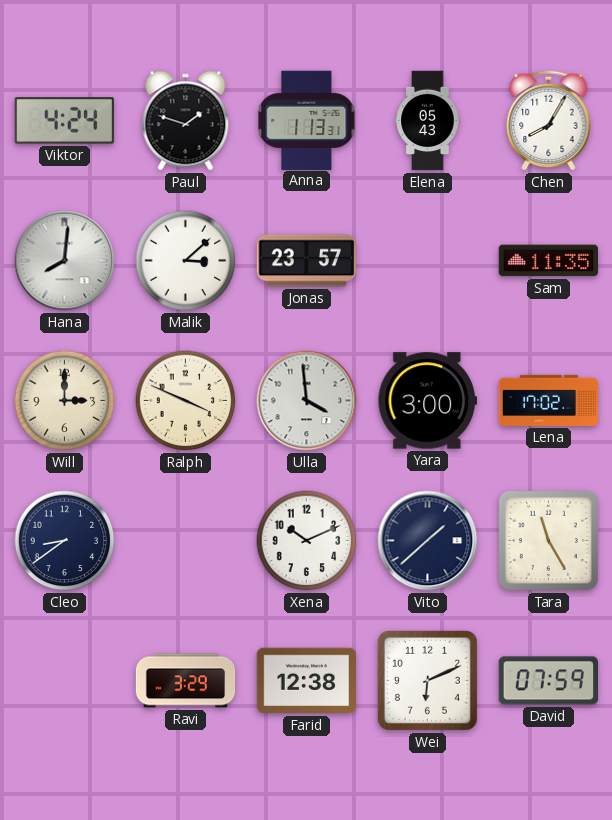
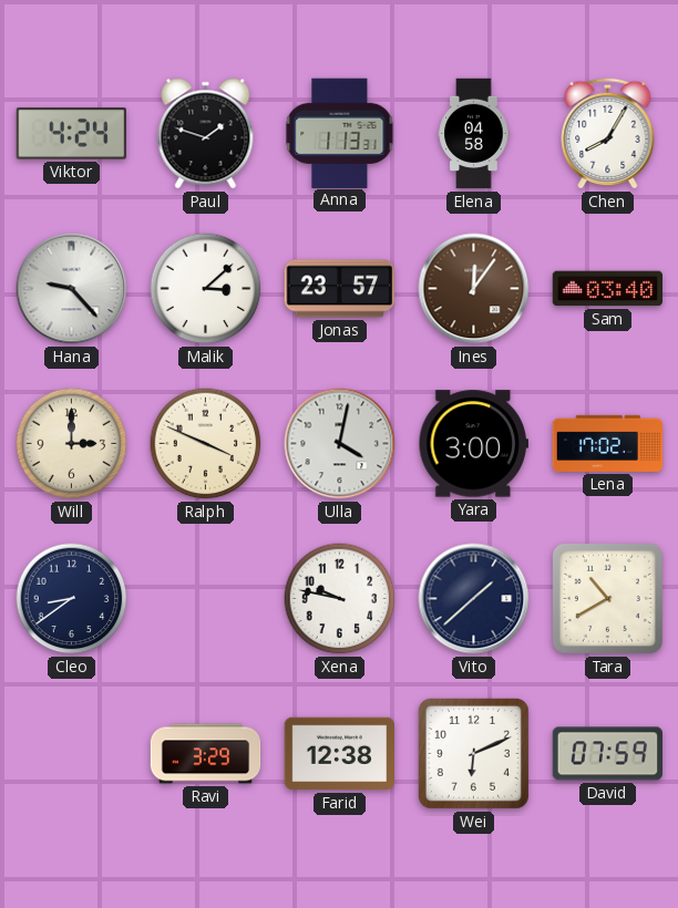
Elena: 05:43 -> 04:58
Hana: 8:01 -> 9:23
Ines: none -> 12:06
Sam: 11:35 -> 03:40
Ulla: 3:59 -> 4:02
Xena: 10:11 -> 9:47
Tara: 11:25 -> 10:40
